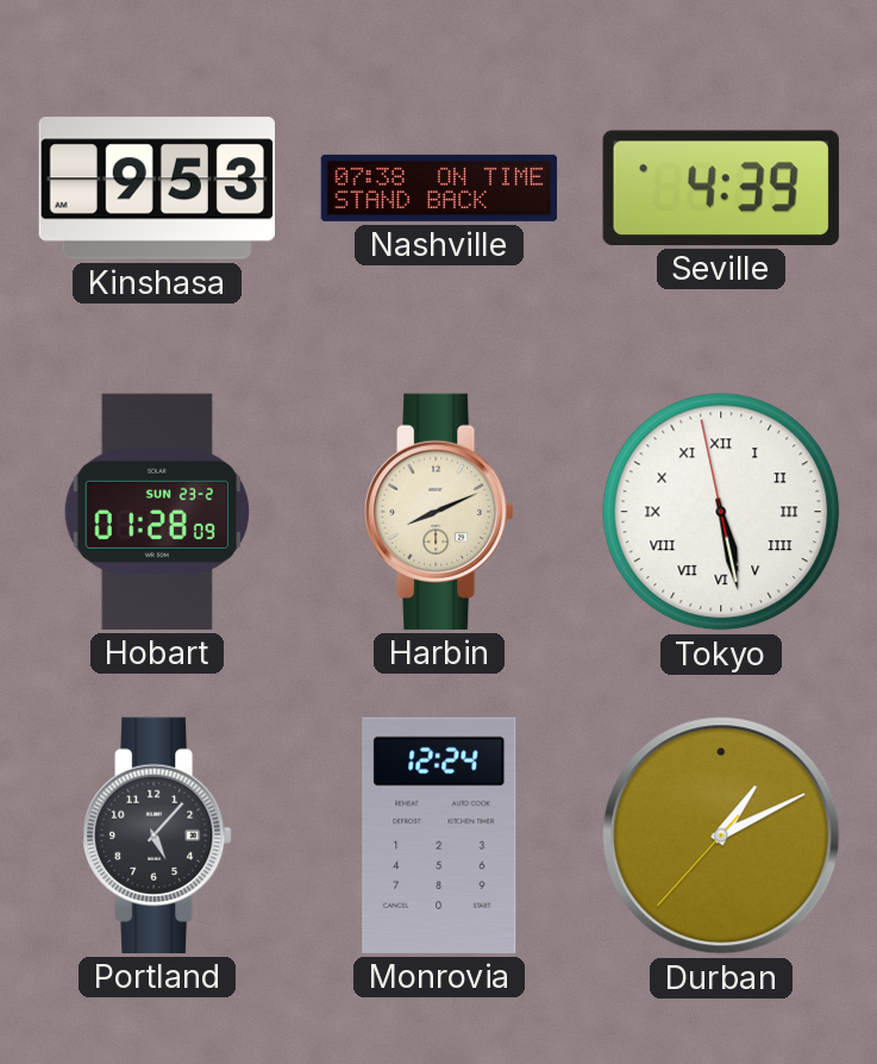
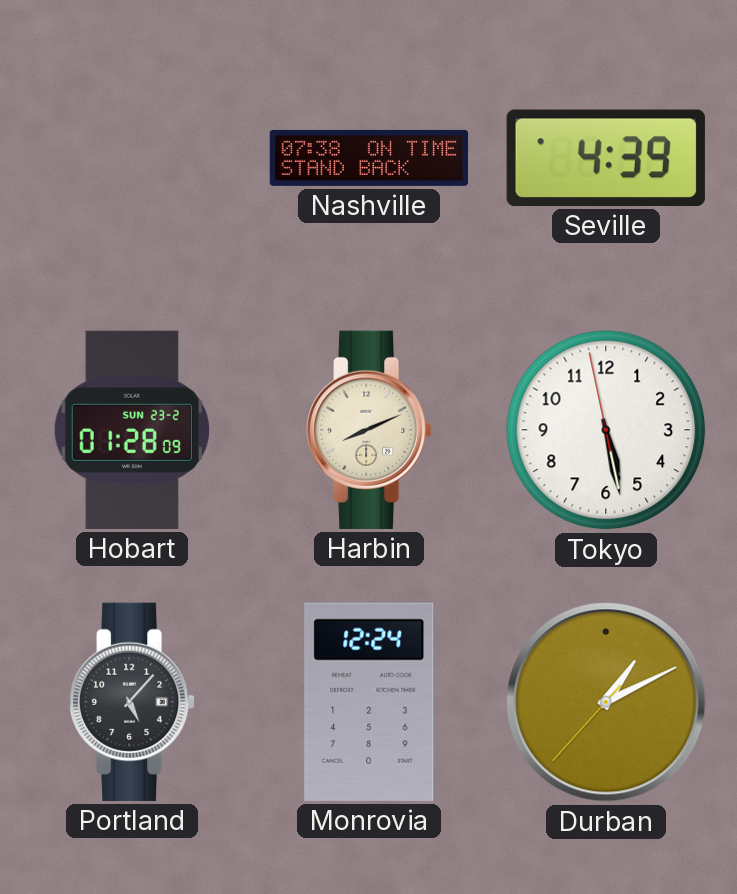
Kinshasa: 9:53 -> none
Tokyo numerals: Roman -> Arabic
